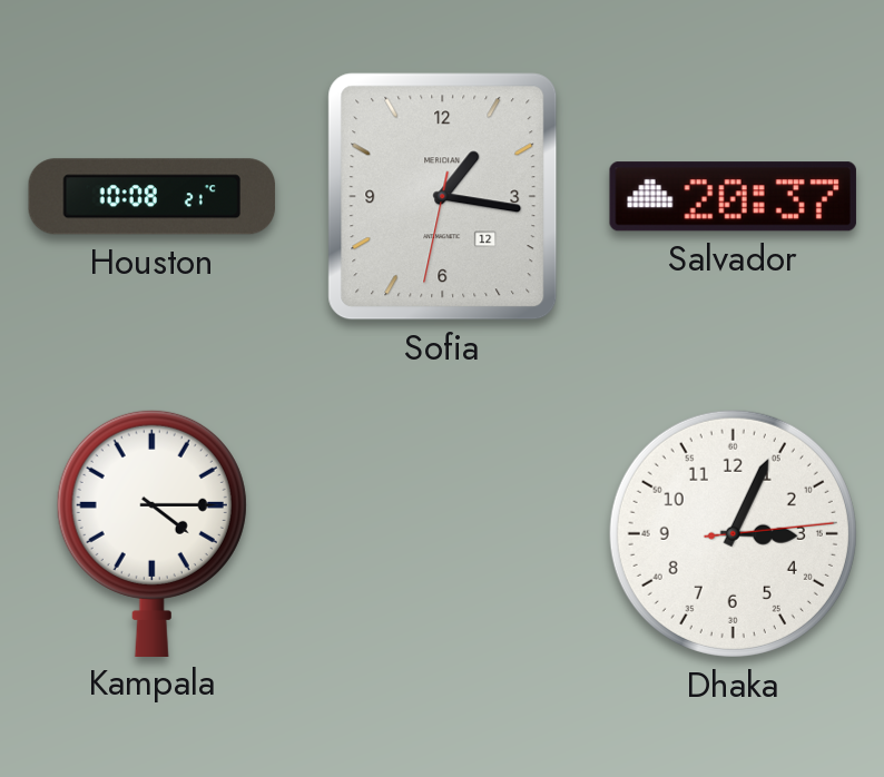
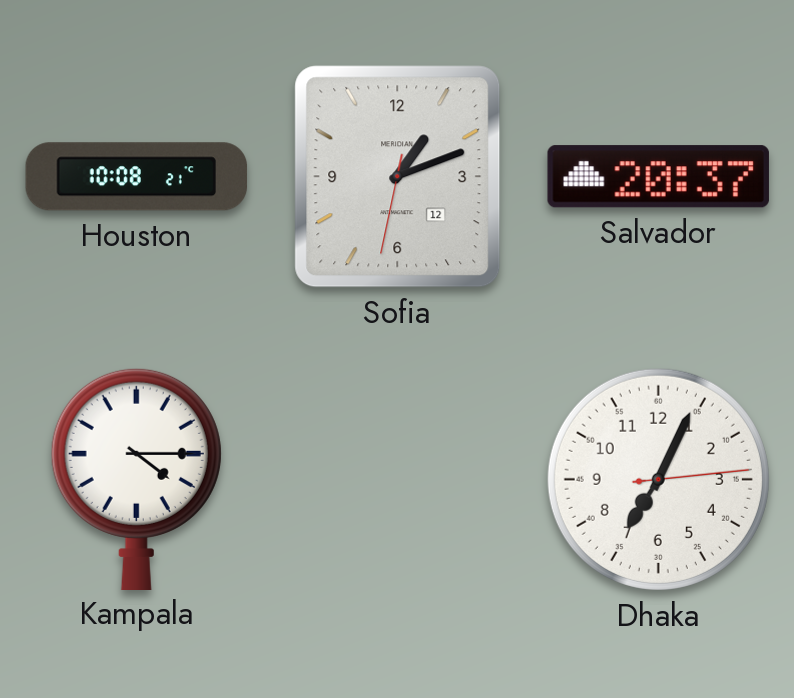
Sofia: 1:16 -> 1:11
Dhaka: 3:04 -> 7:04
